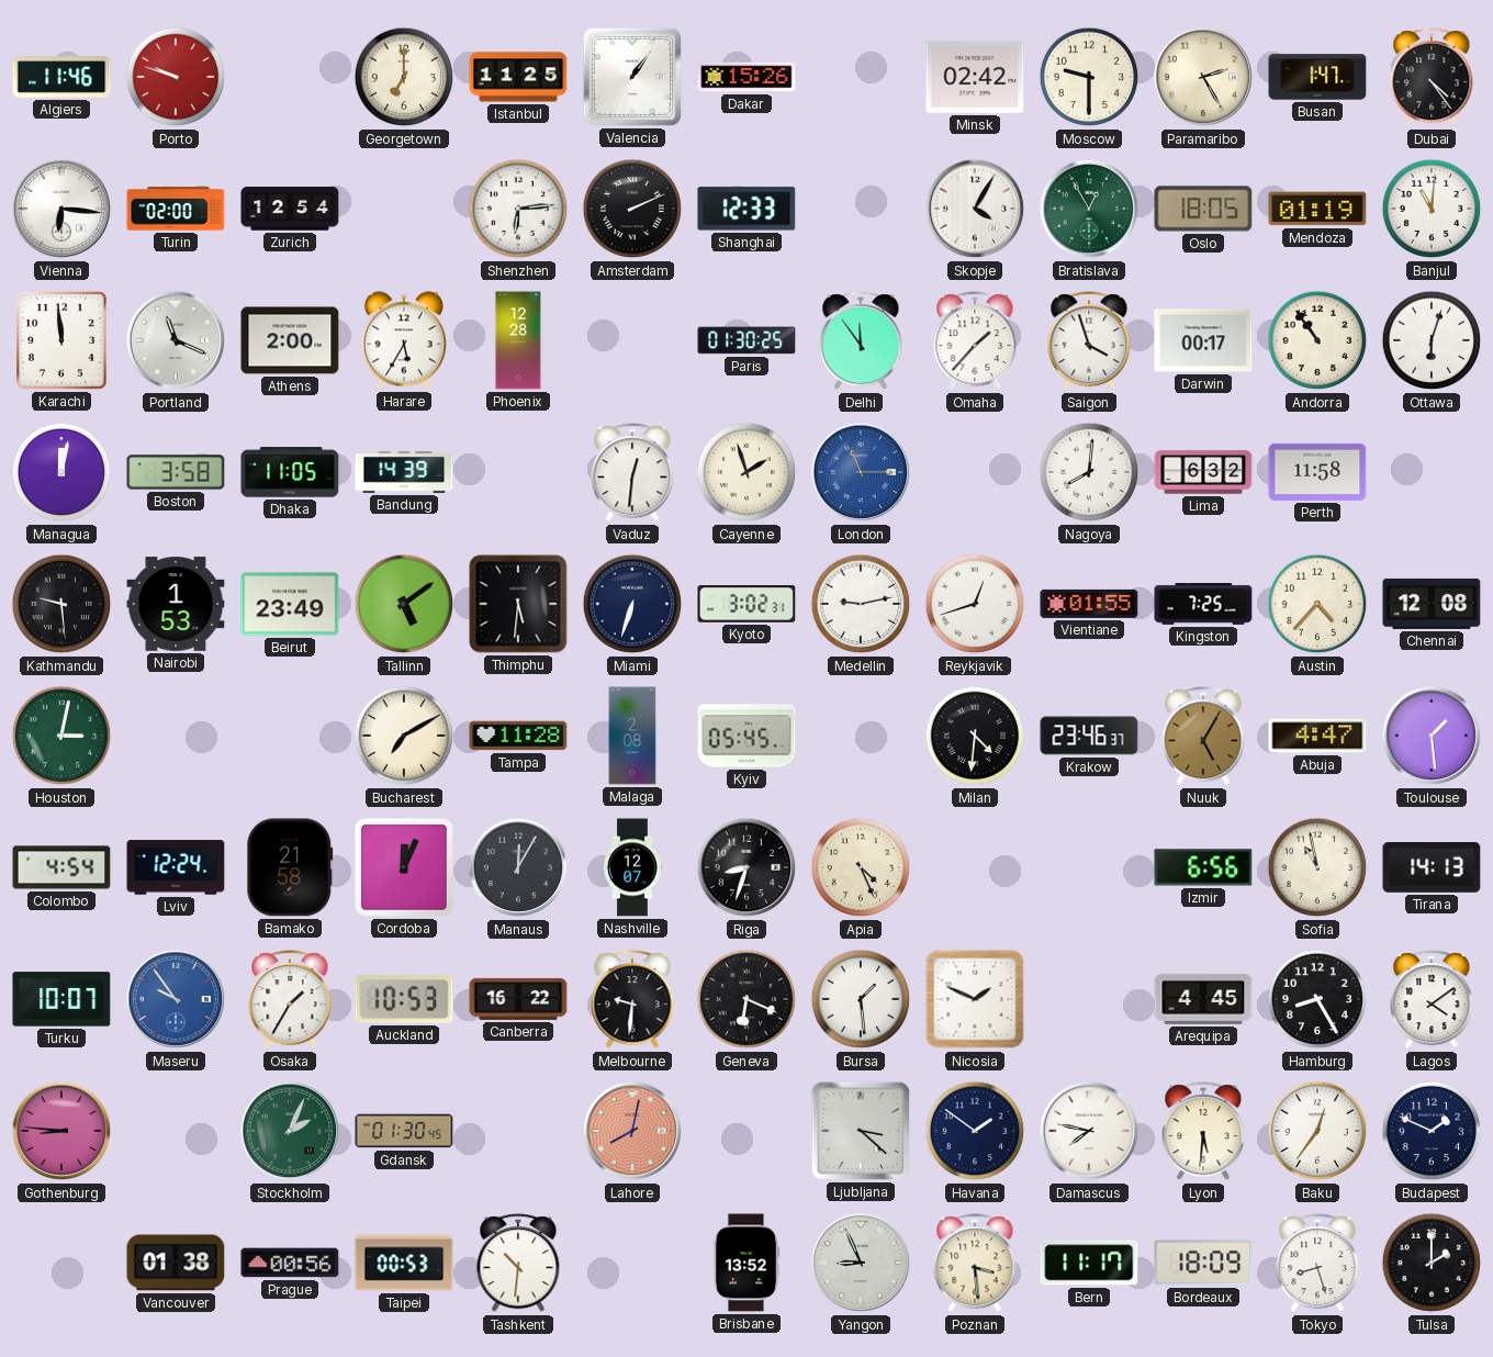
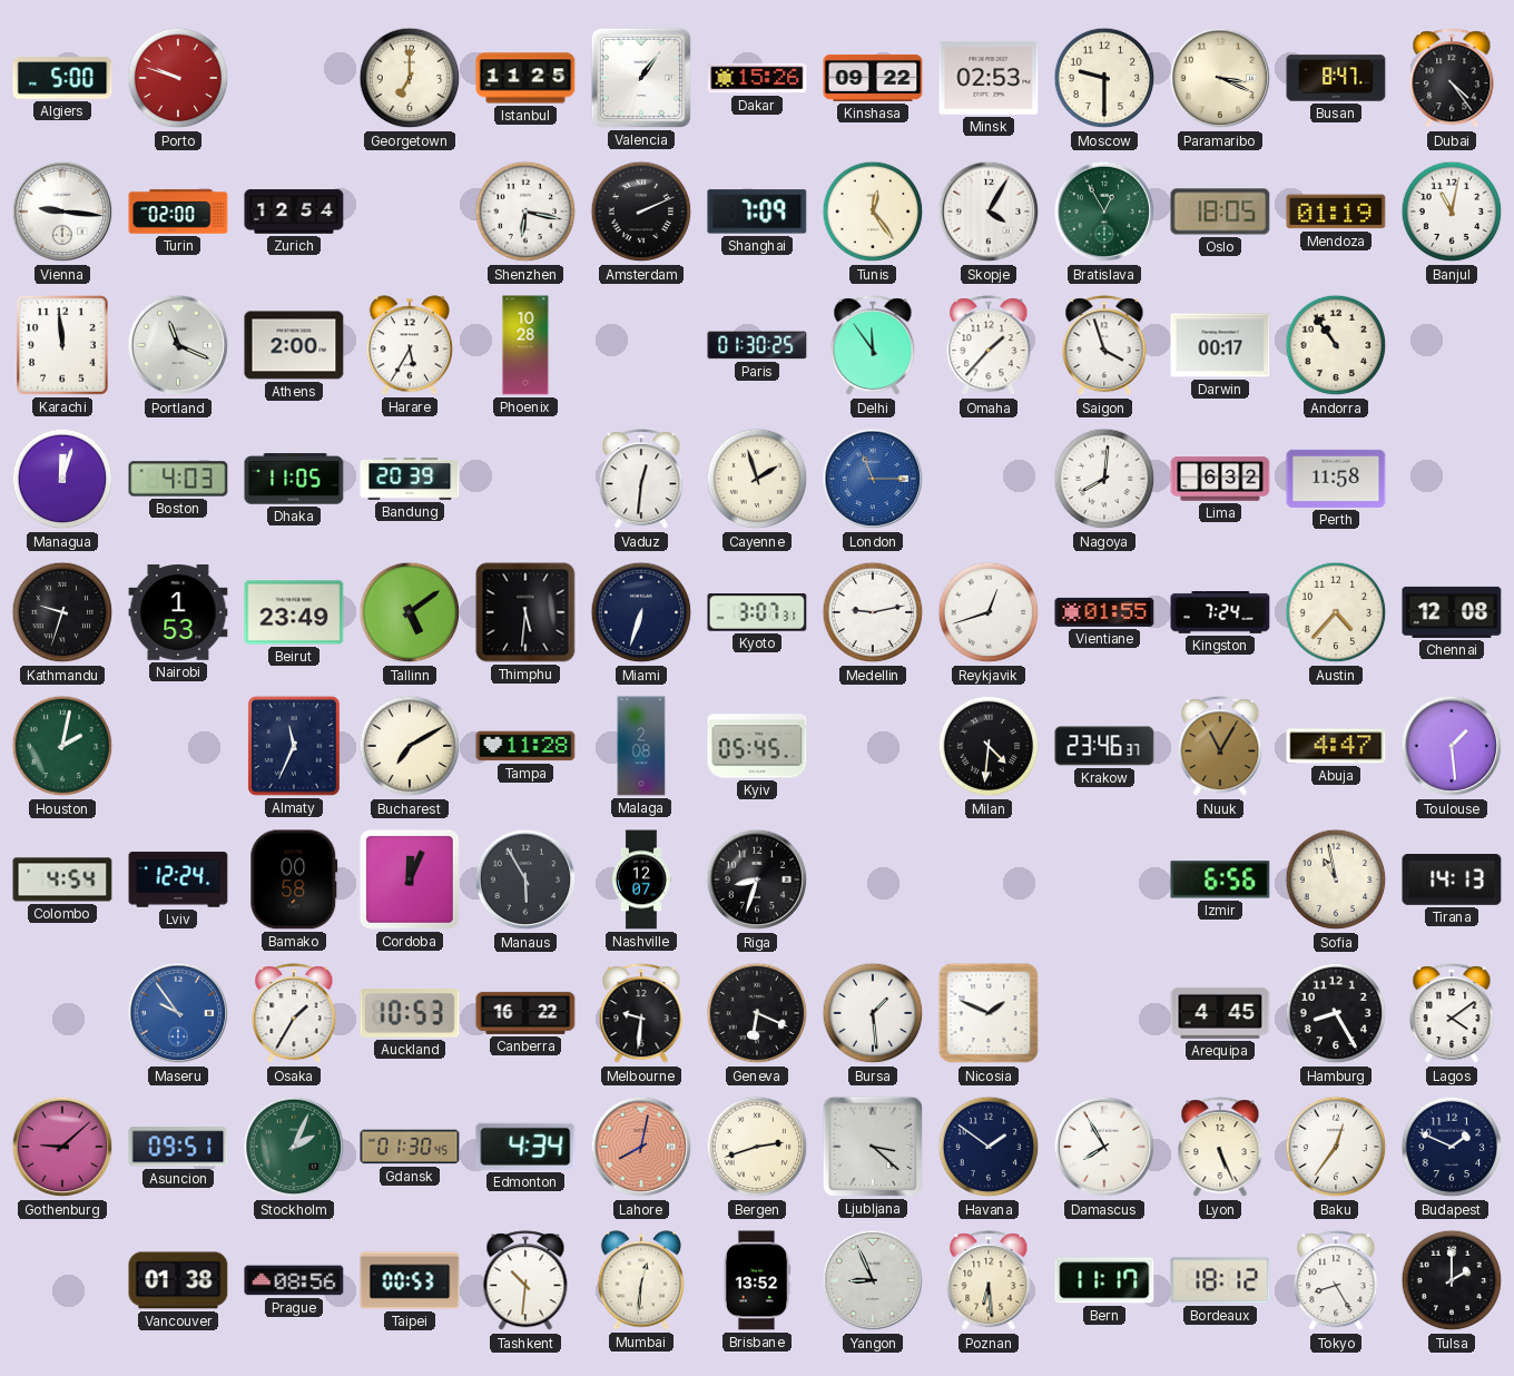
Algiers: 11:46 -> 5:00
Kinshasa: none -> 09:22
Minsk: 02:42 -> 02:53
Paramaribo: 2:25 -> 3:19
Busan: 1:47 -> 8:47
Vienna: 6:16 -> 9:16
Shenzhen: 6:14 -> 6:17
Shanghai: 12:33 -> 7:09
Tunis: none -> 12:24
Banjul: 11:01 -> 11:02
Phoenix: 12:28 -> 10:28
Ottawa: 6:03 -> none
Managua: 12:02 -> 12:03
Boston: 3:58 -> 4:03
Bandung: 14:39 -> 20:39
Kathmandu: 9:29 -> 9:33
Kyoto: 3:02 -> 3:07
Kingston: 7:25 -> 7:24
Houston: 3:02 -> 2:02
Almaty: none -> 11:34
Nuuk: 5:05 -> 11:05
Bamako: 21:58 -> 00:58
Manaus: 12:05 -> 5:55
Apia: 4:26 -> none
Turku: 10:07 -> none
Gothenburg: 8:46 -> 9:08
Asuncion: none -> 09:51
Edmonton: none -> 4:34
Bergen: none -> 2:42
Damascus: 7:47 -> 7:55
Lyon: 5:31 -> 5:26
Prague: 00:56 -> 08:56
Mumbai: none -> 12:31
Poznan: 3:29 -> 6:29
Bordeaux: 18:09 -> 18:12
Tokyo: 8:27 -> 8:25
